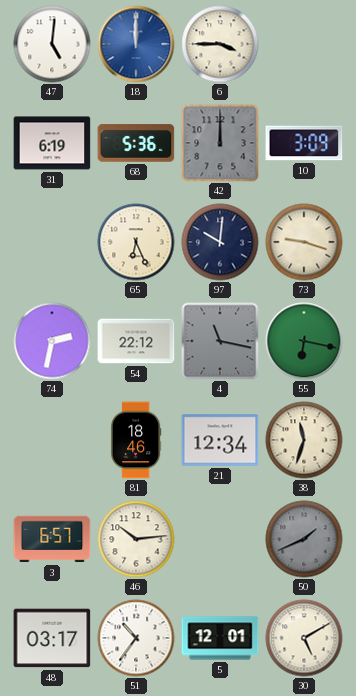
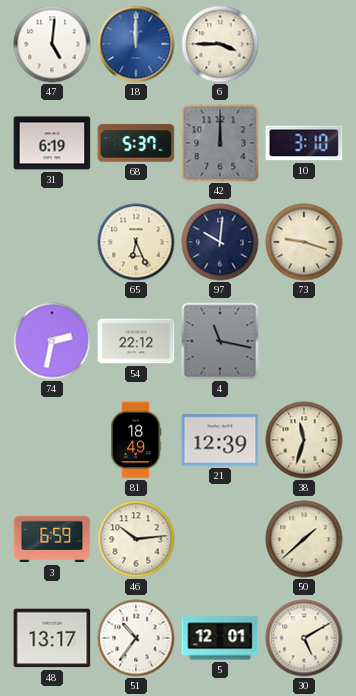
68: 5:36 -> 5:37
10: 3:09 -> 3:10
55: 6:17 -> none
81: 18:46 -> 18:49
21: 12:34 -> 12:39
3: 6:57 -> 6:59
50: 1:41 -> 1:38
50 dial: grey -> cream
48: 03:17 -> 13:17
